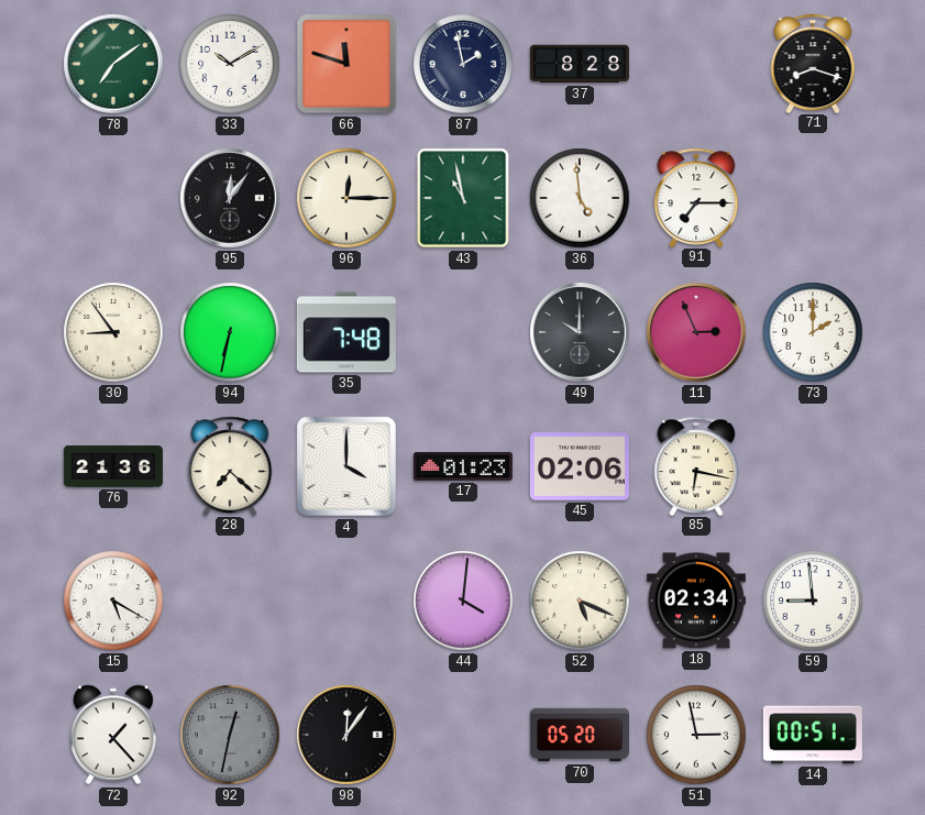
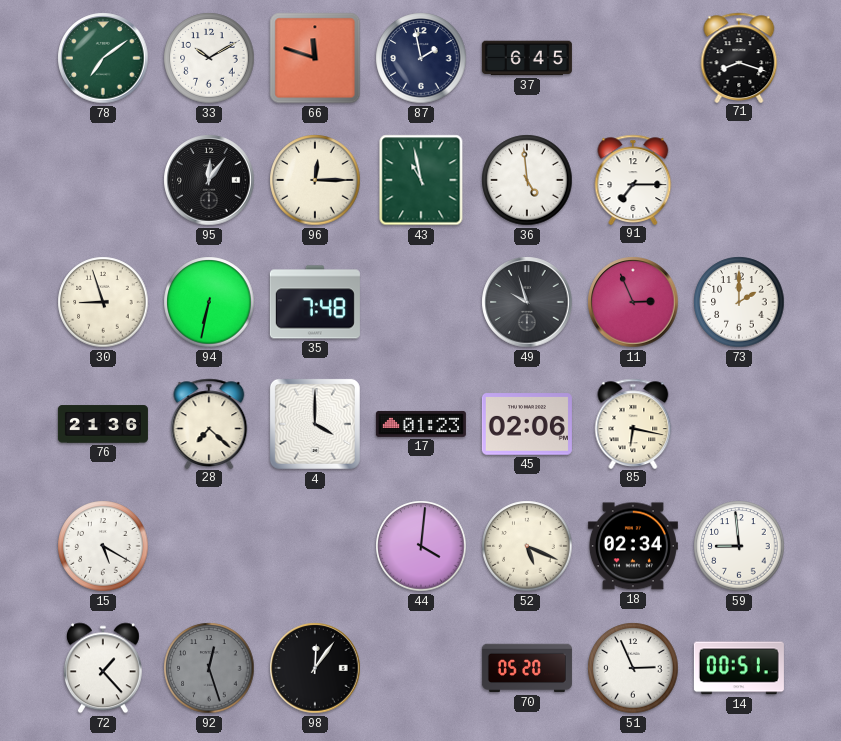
37: 8:28 -> 6:45
30: 8:54 -> 8:57
49: 10:00 -> 9:57
92: 12:32 -> 12:27
51: 2:58 -> 2:56
